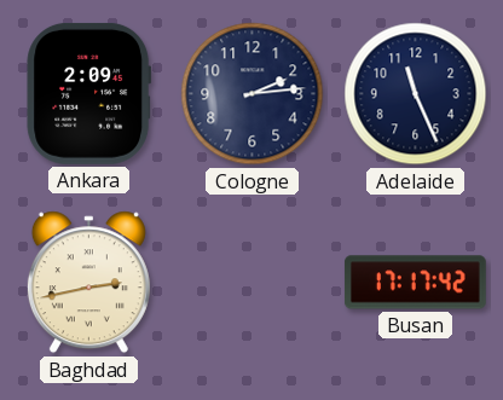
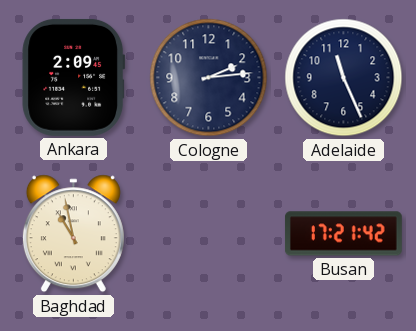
Baghdad: 2:43 -> 10:58
Busan: 17:17 -> 17:21
